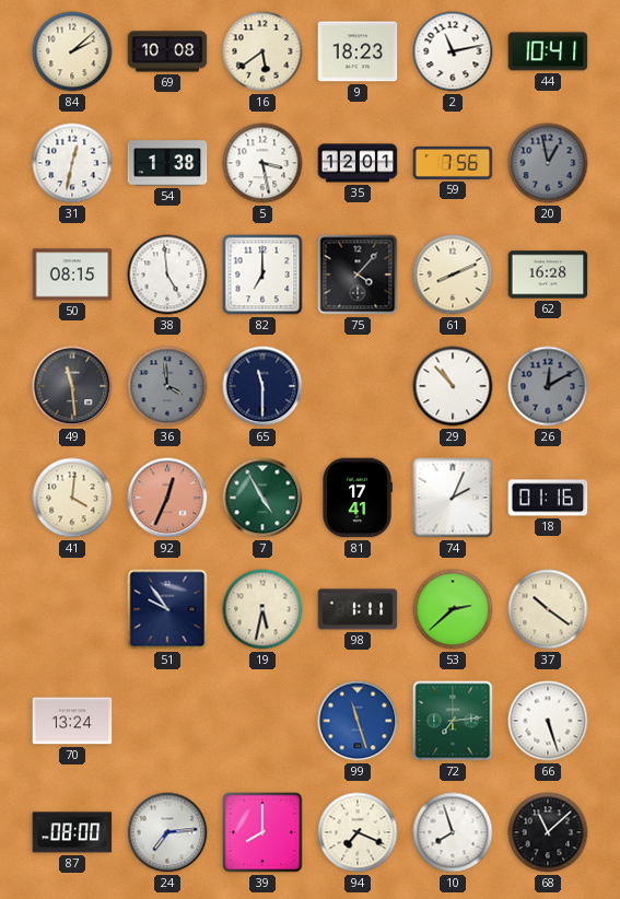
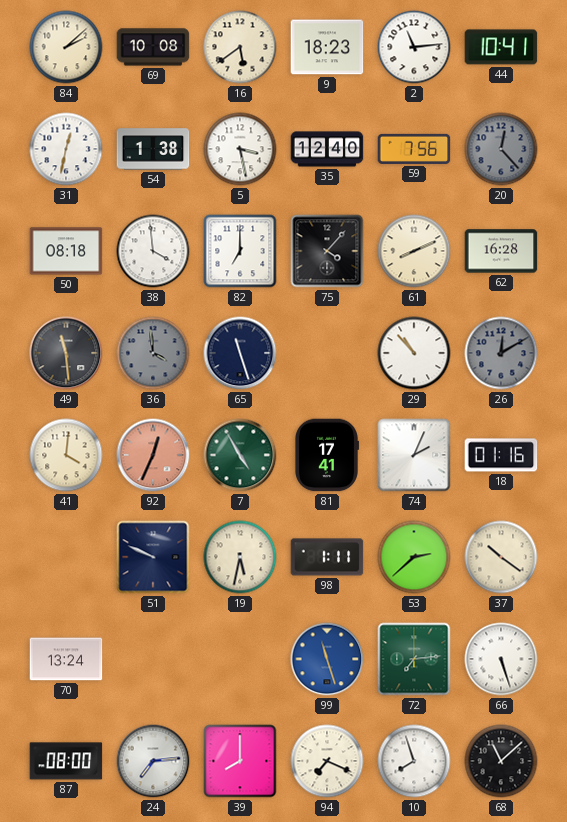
2: 11:13 -> 11:14
35: 12:01 -> 12:40
20: 12:58 -> 12:23
50: 08:15 -> 08:18
38: 4:59 -> 3:59
65: 11:30 -> 11:27
51: 9:54 -> 9:49
